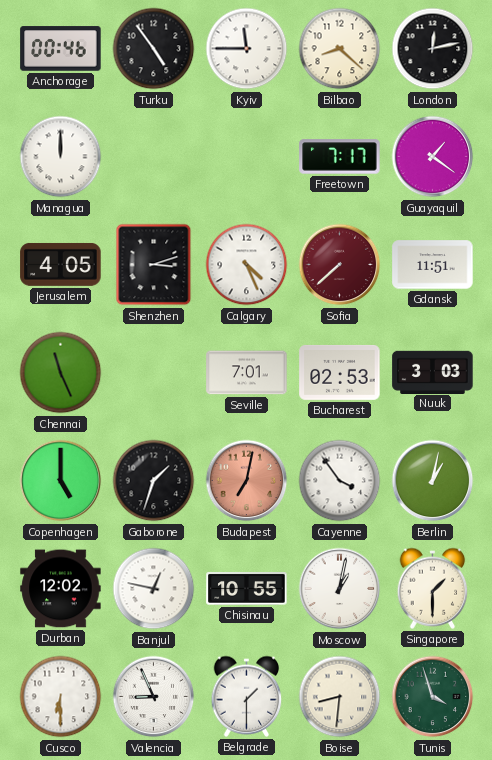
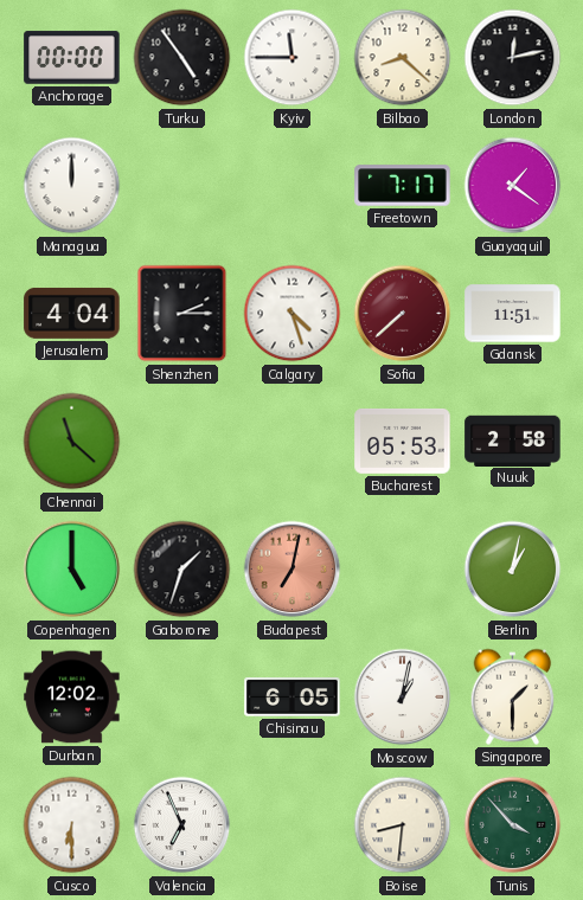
Anchorage: 00:46 -> 00:00
Jerusalem: 4:05 -> 4:04
Shenzhen: 3:12 -> 2:15
Calgary: 4:26 -> 4:27
Chennai: 11:26 -> 11:22
Seville: 7:01 -> none
Bucharest: 02:53 -> 05:53
Nuuk: 3:03 -> 2:58
Cayenne: 3:54 -> none
Banjul: 12:47 -> none
Chisinau: 10:55 -> 6:05
Valencia: 8:56 -> 6:56
Belgrade: 1:30 -> none
Tunis: 3:57 -> 3:53
